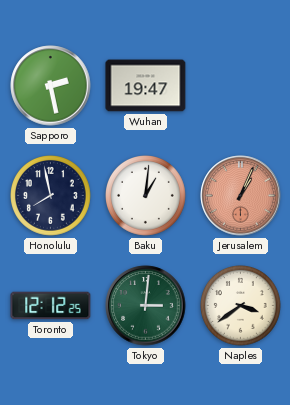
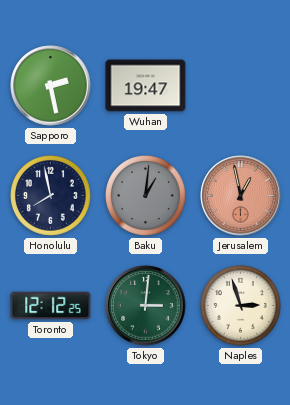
Baku dial: white -> grey
Jerusalem: 1:04 -> 12:58
Naples: 3:39 -> 2:57
